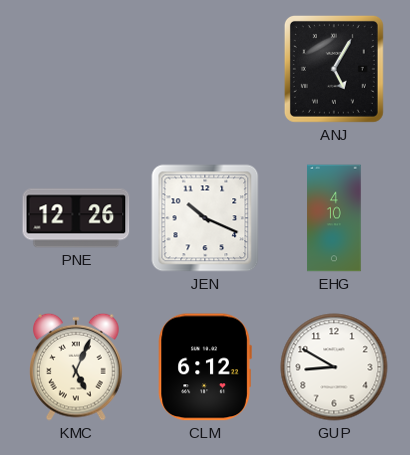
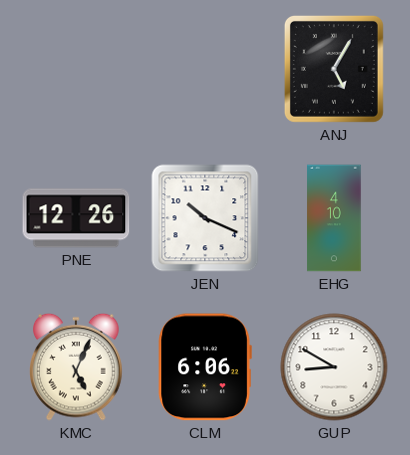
CLM: 6:12 -> 6:06
